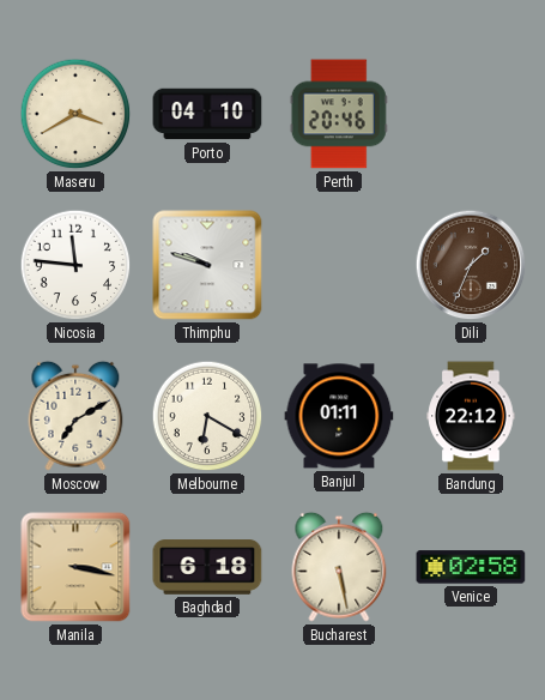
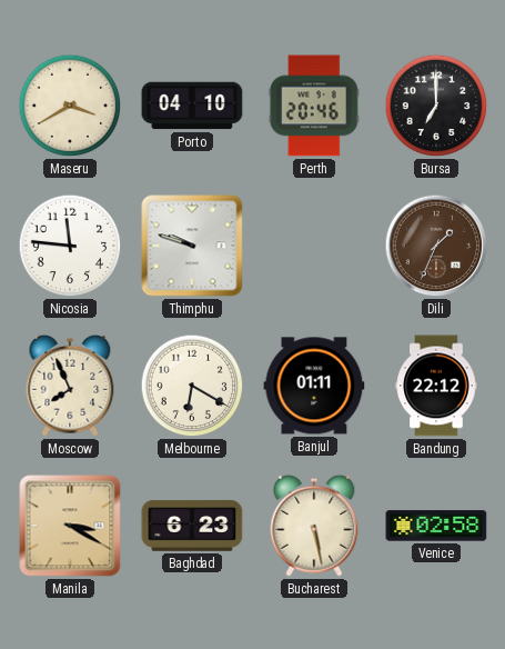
Bursa: none -> 7:00
Moscow: 7:10 -> 7:56
Manila: 3:17 -> 3:20
Baghdad: 6:18 -> 6:23
